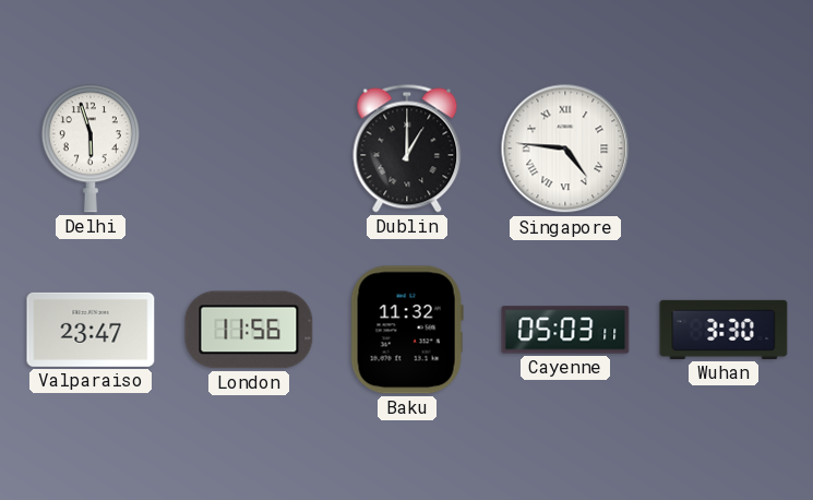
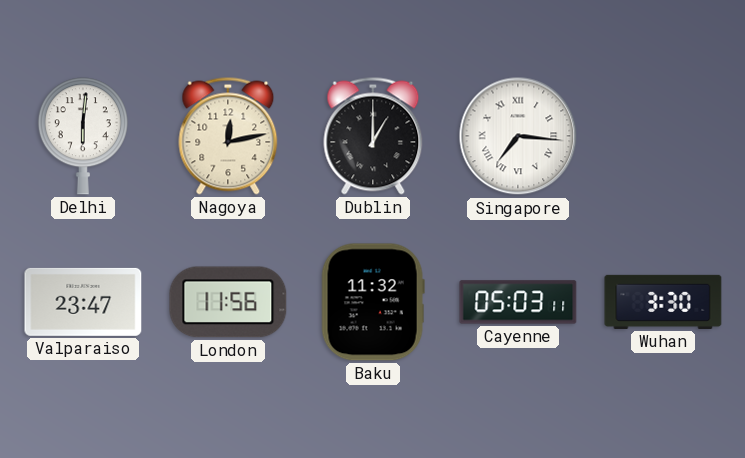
Delhi: 5:57 -> 6:01
Nagoya: none -> 12:13
Singapore: 4:46 -> 7:16
